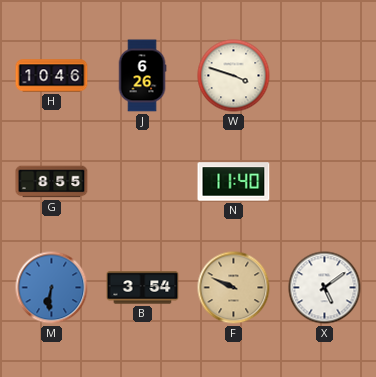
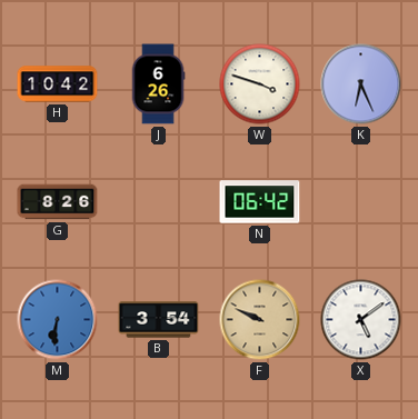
H: 10:46 -> 10:42
K: none -> 6:26
G: 8:55 -> 8:26
N: 11:40 -> 06:42
